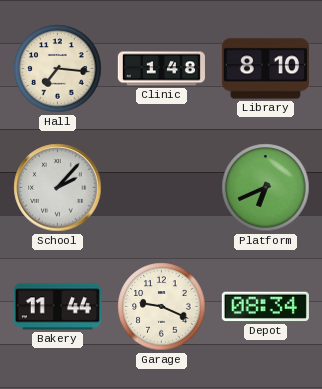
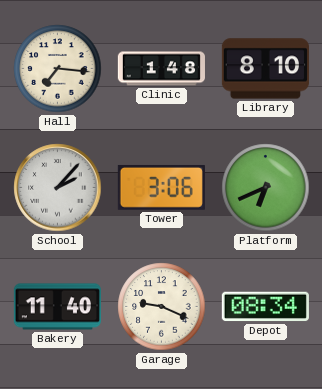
Tower: none -> 3:06
Bakery: 11:44 -> 11:40
